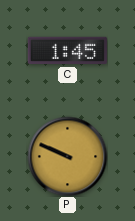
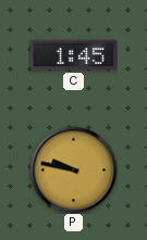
P: 9:49 -> 9:47
